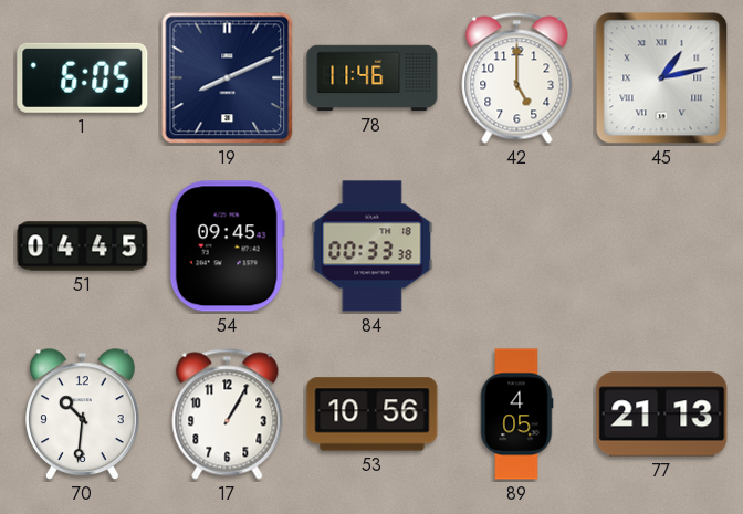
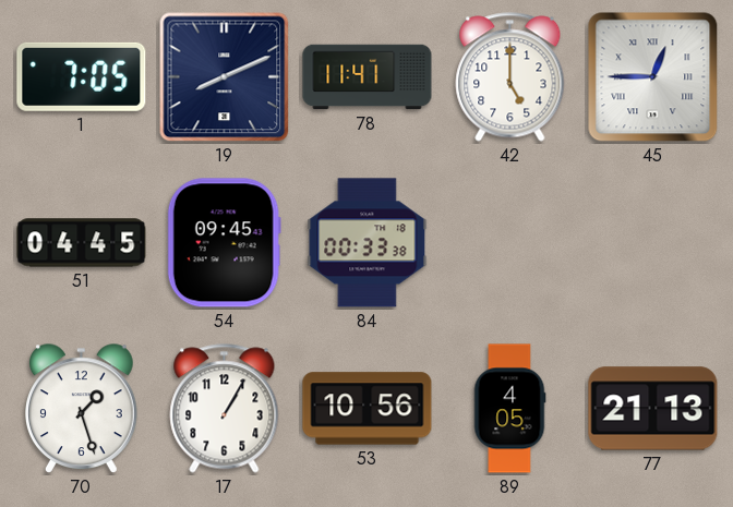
1: 6:05 -> 7:05
78: 11:46 -> 11:41
45: 1:13 -> 12:45
70: 10:31 -> 1:27
